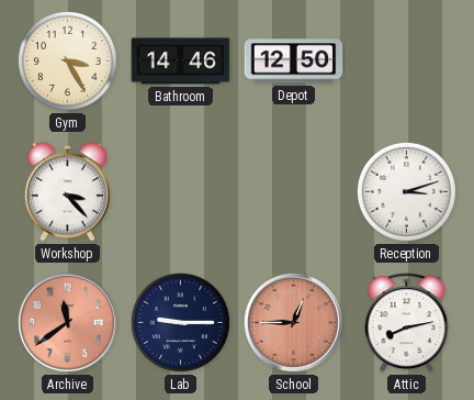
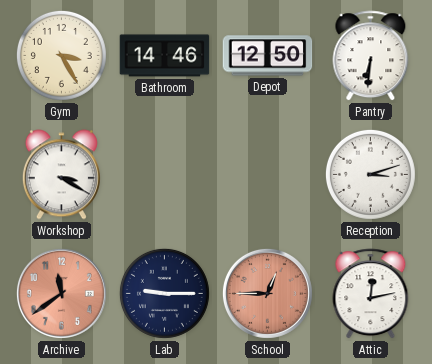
Pantry: none -> 6:31
Workshop: 3:23 -> 3:20
Attic: 8:13 -> 12:13
